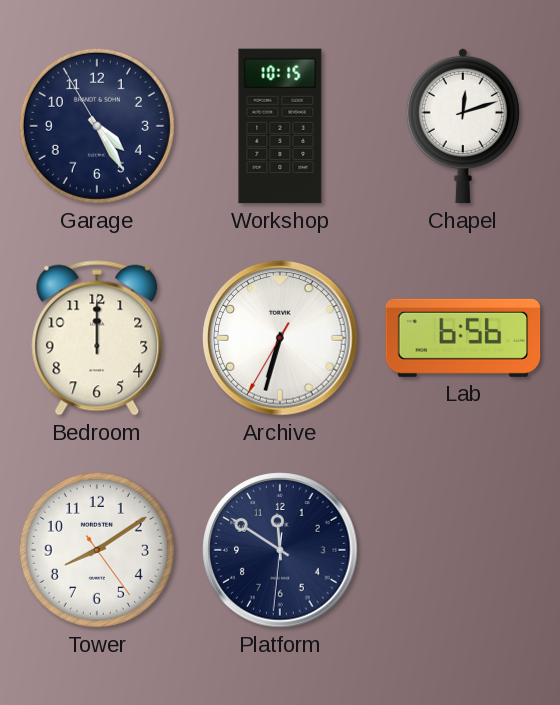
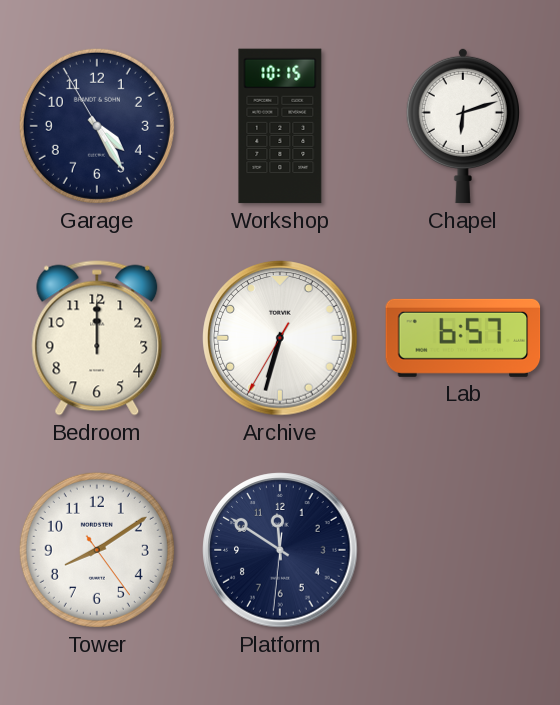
Chapel: 12:12 -> 6:12
Lab: 6:56 -> 6:57
